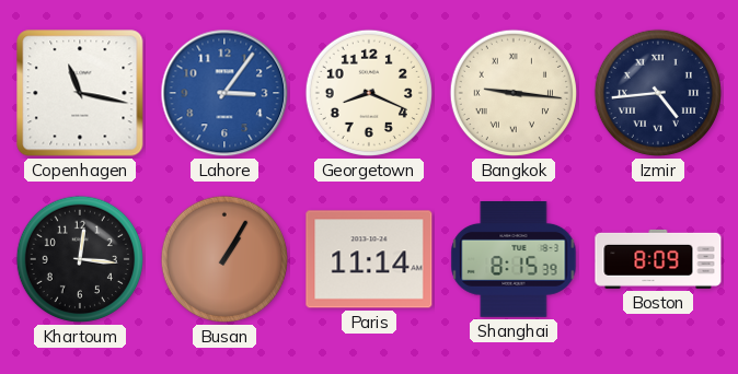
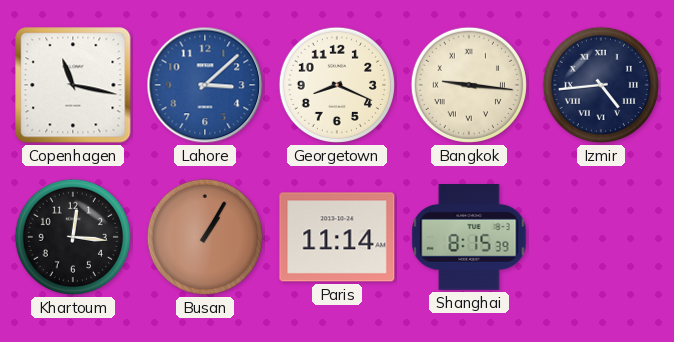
Lahore: 3:06 -> 3:08
Boston: 8:09 -> none
